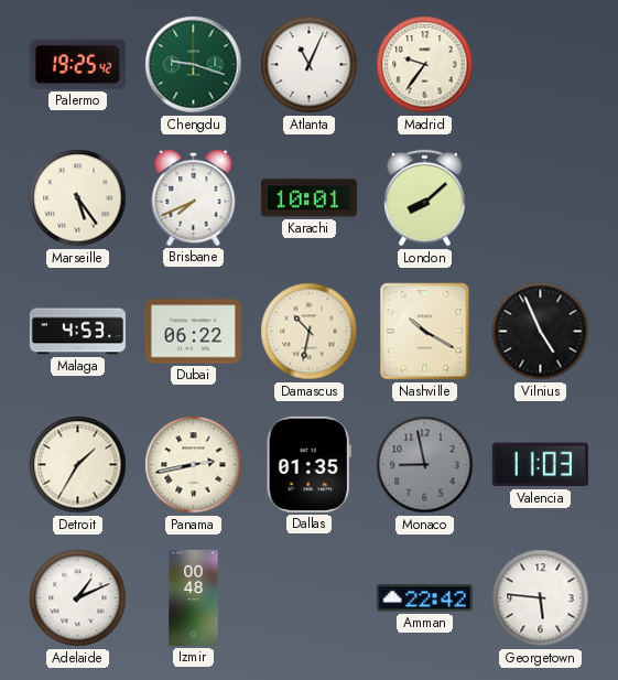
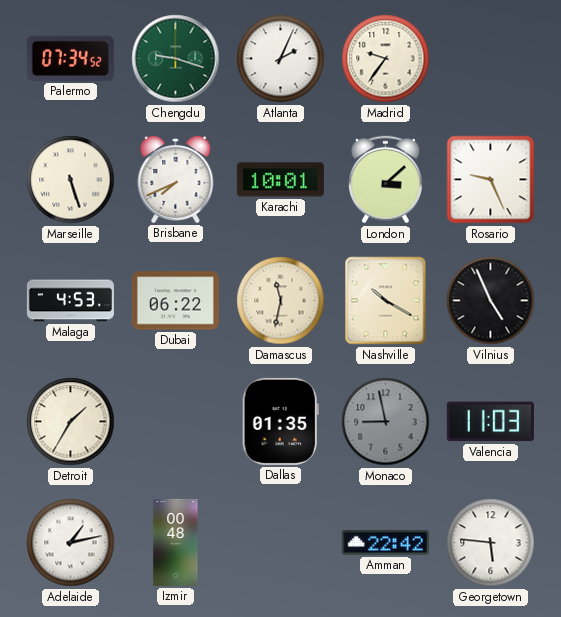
Palermo: 19:25 -> 07:34
Atlanta: 11:04 -> 2:04
Marseille: 5:24 -> 5:27
London: 8:08 -> 3:08
Rosario: none -> 9:26
Damascus: 10:32 -> 11:32
Panama: 2:43 -> none
Adelaide: 1:11 -> 1:13
